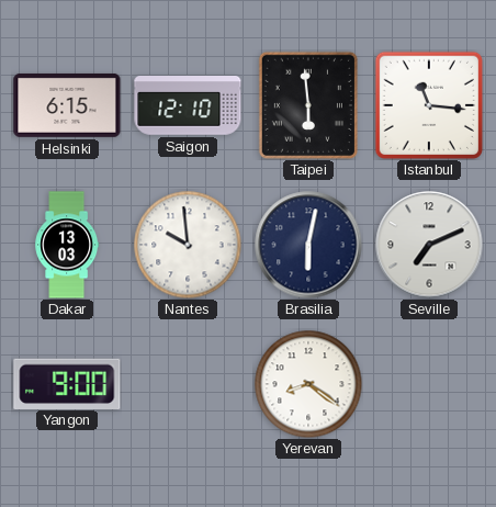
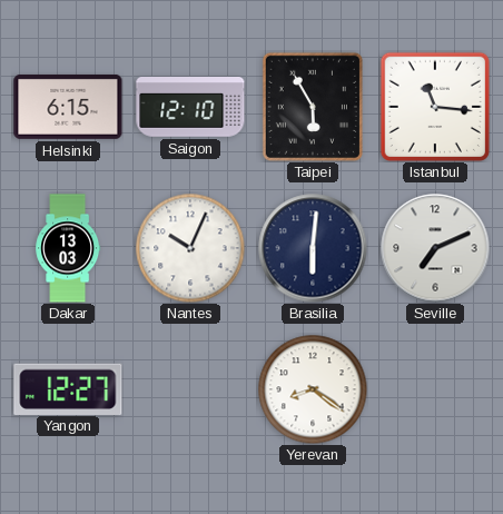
Taipei: 5:59 -> 5:55
Nantes: 9:59 -> 10:04
Brasilia: 6:02 -> 6:01
Yangon: 9:00 -> 12:27
